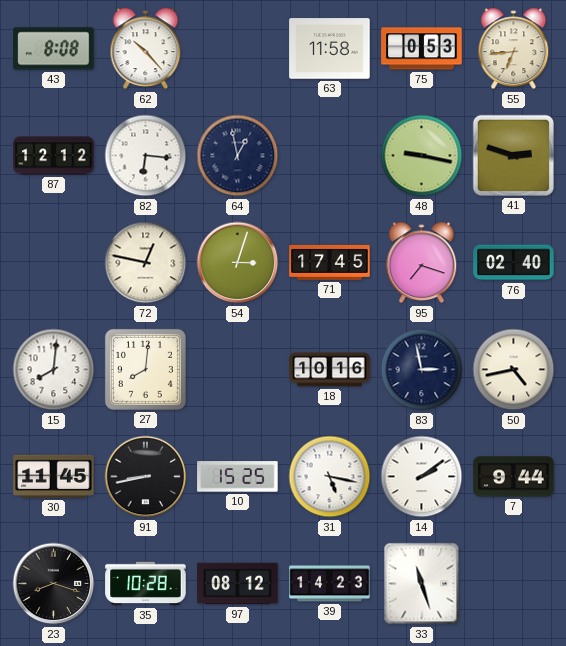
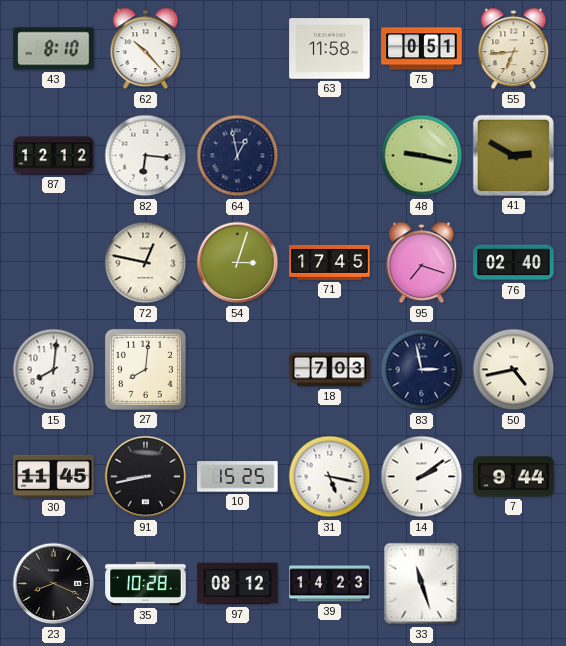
43: 8:08 -> 8:10
75: 0:53 -> 0:51
41: 2:48 -> 2:50
18: 10:16 -> 7:03
23: 8:18 -> 8:19
